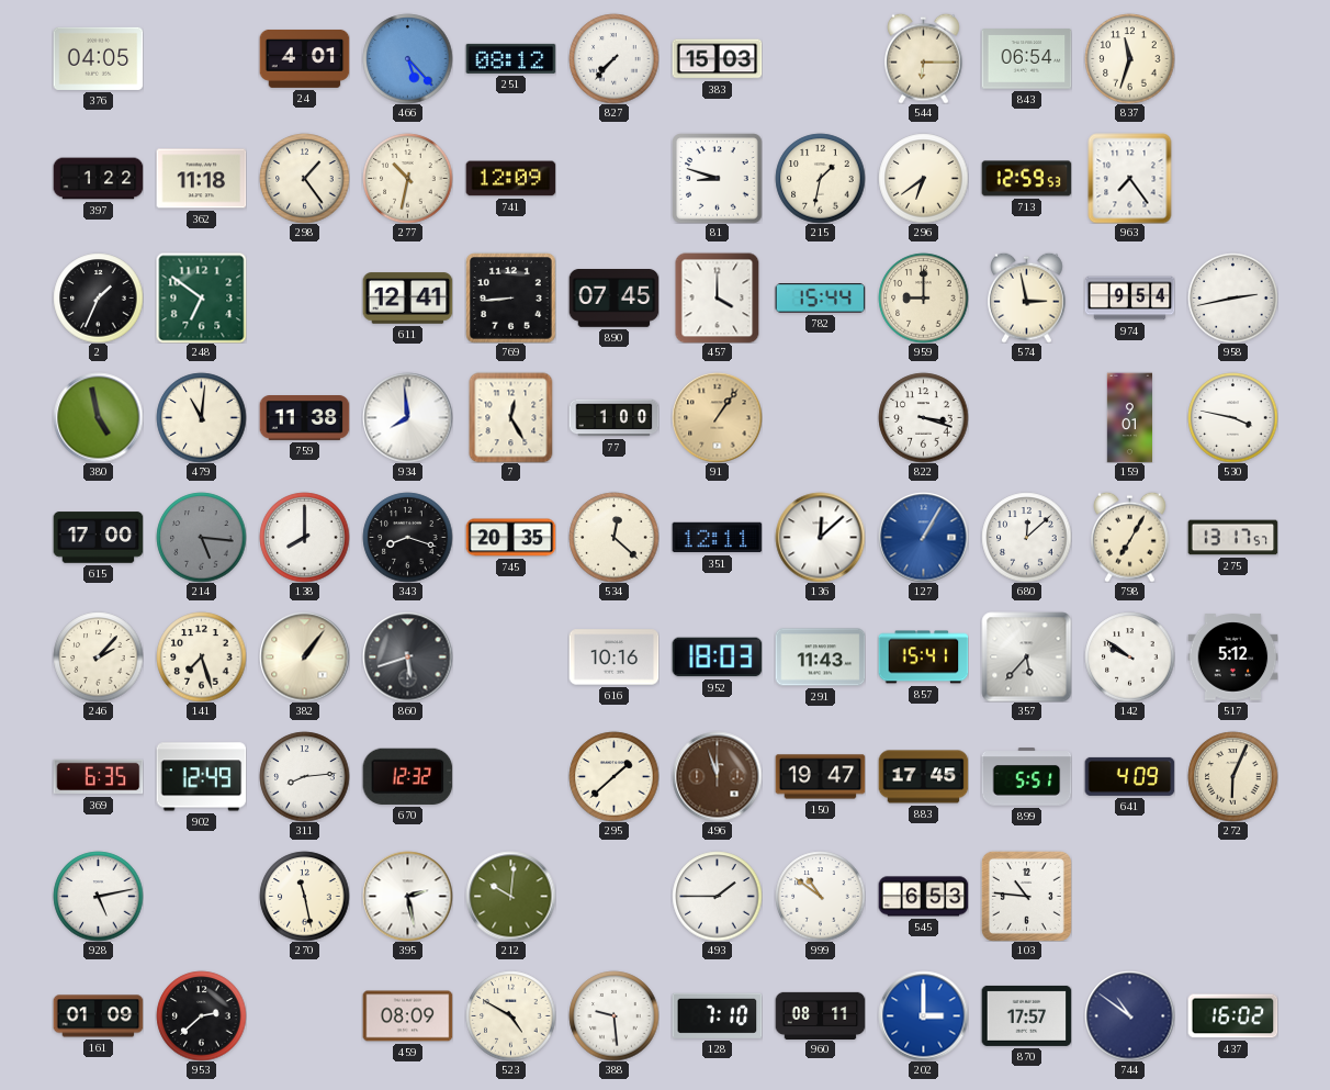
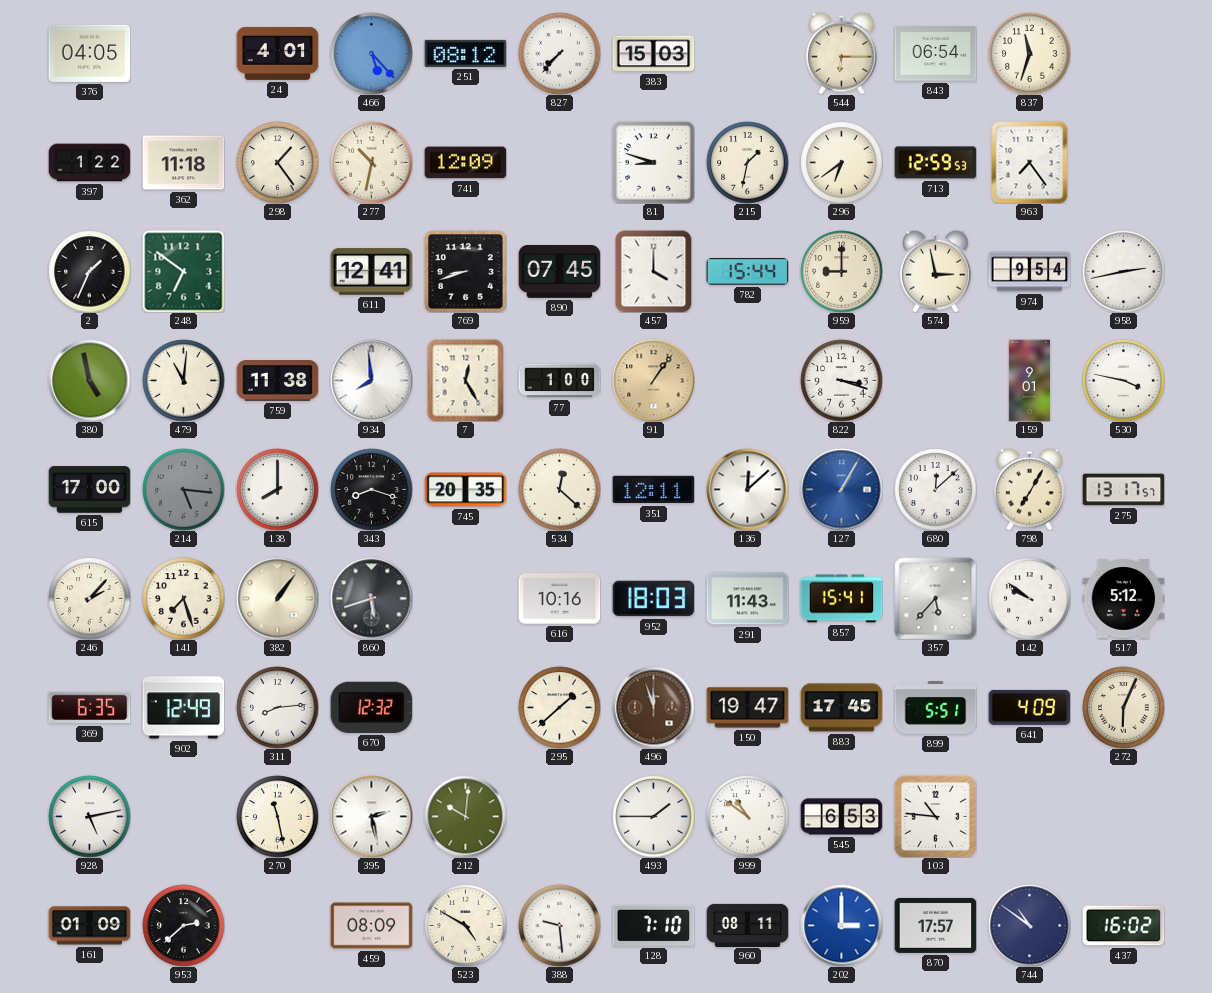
769: 8:44 -> 8:42
